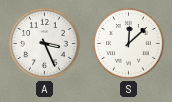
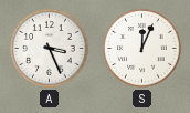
S: 12:08 -> 12:04
